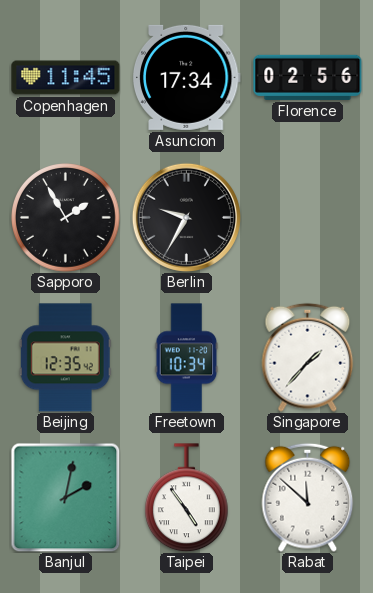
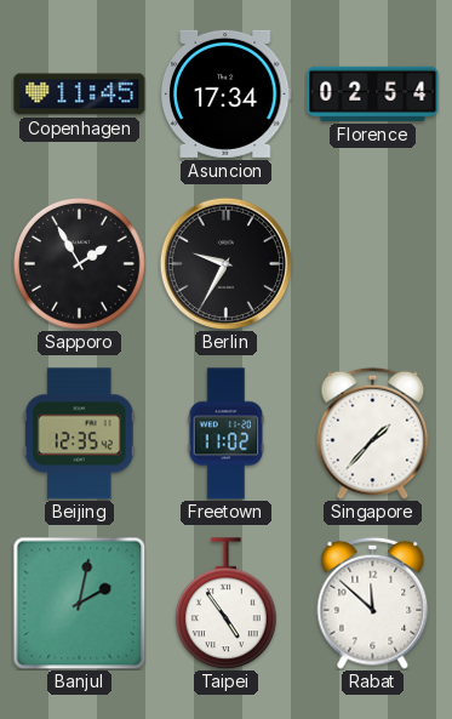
Florence: 02:56 -> 02:54
Freetown: 10:34 -> 11:02
